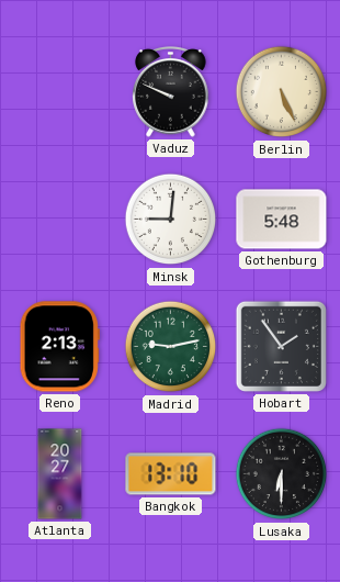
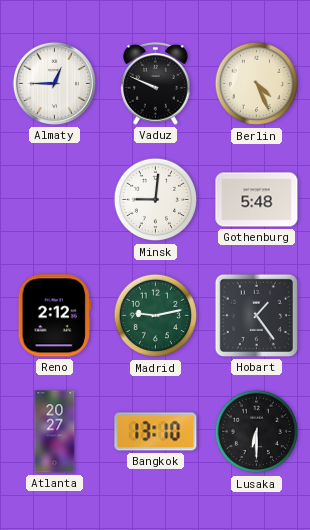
Almaty: none -> 12:45
Berlin: 5:26 -> 4:26
Reno: 2:13 -> 2:12
Hobart: 1:54 -> 1:24
